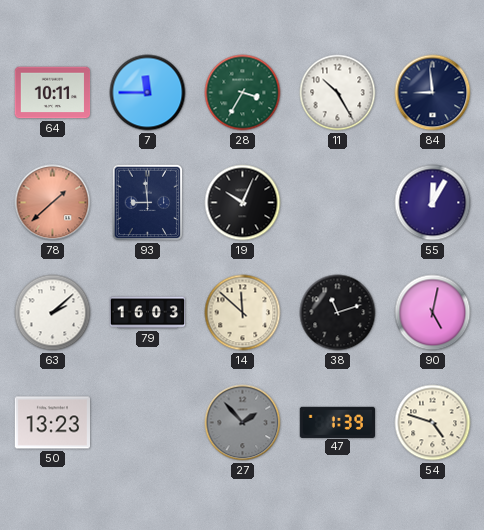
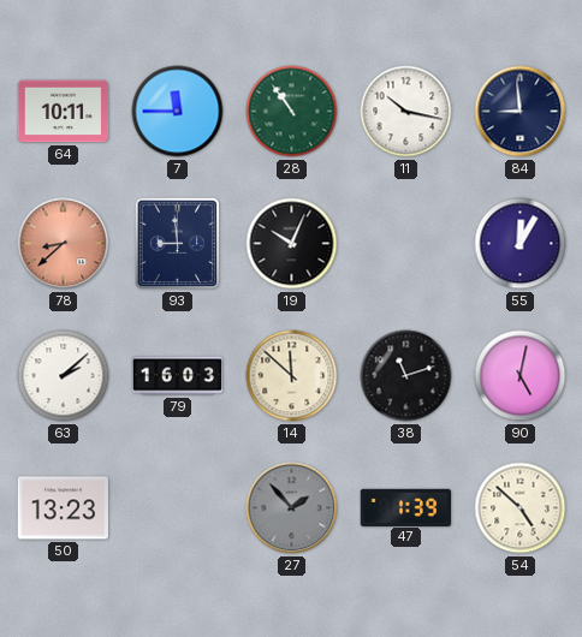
28: 3:35 -> 10:54
11: 10:25 -> 10:17
78: 1:38 -> 8:38
54: 4:48 -> 4:52
